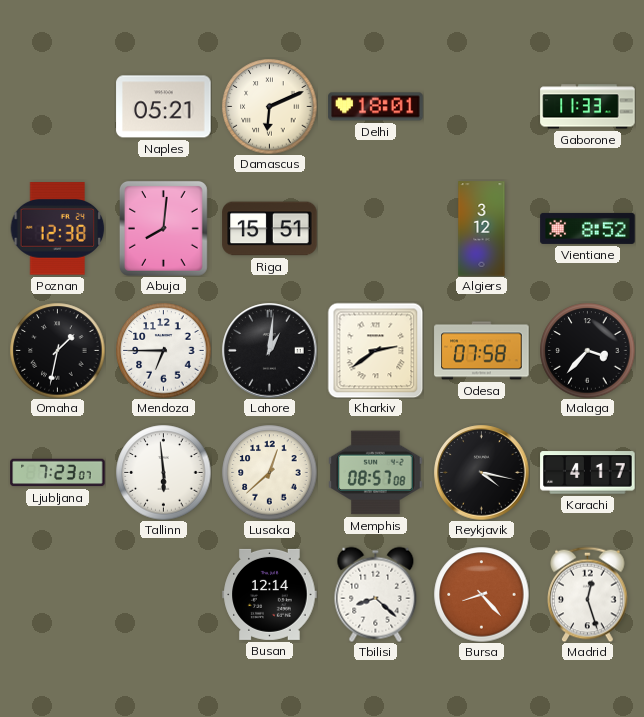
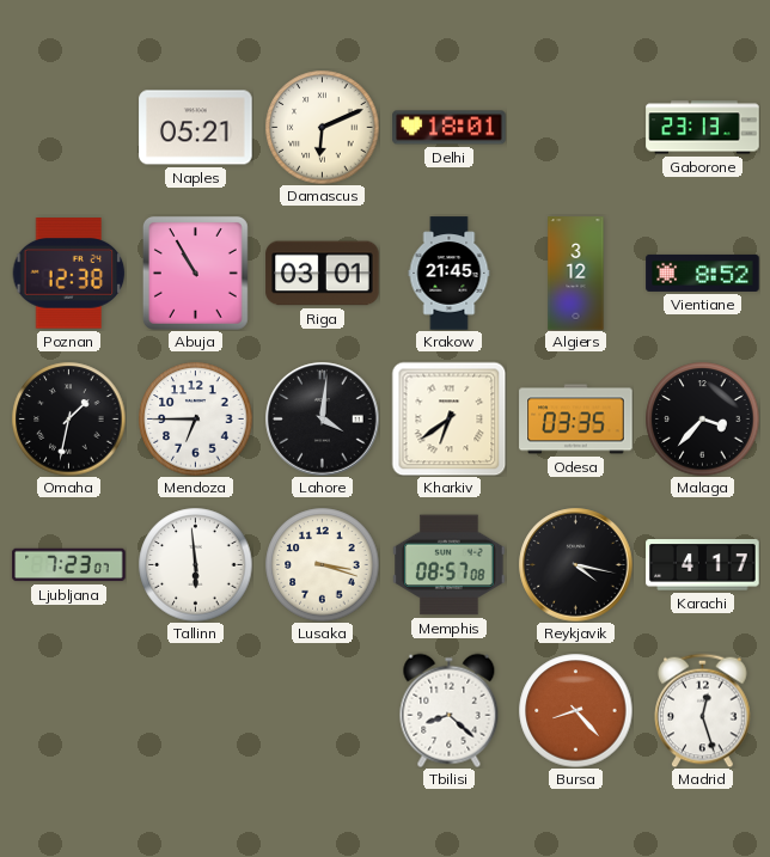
Gaborone: 11:33 -> 23:13
Abuja: 8:01 -> 10:55
Riga: 15:51 -> 03:01
Krakow: none -> 21:45
Lahore: 1:01 -> 4:01
Kharkiv: 2:39 -> 6:39
Odesa: 07:58 -> 03:35
Lusaka: 12:38 -> 3:18
Busan: 12:14 -> none
